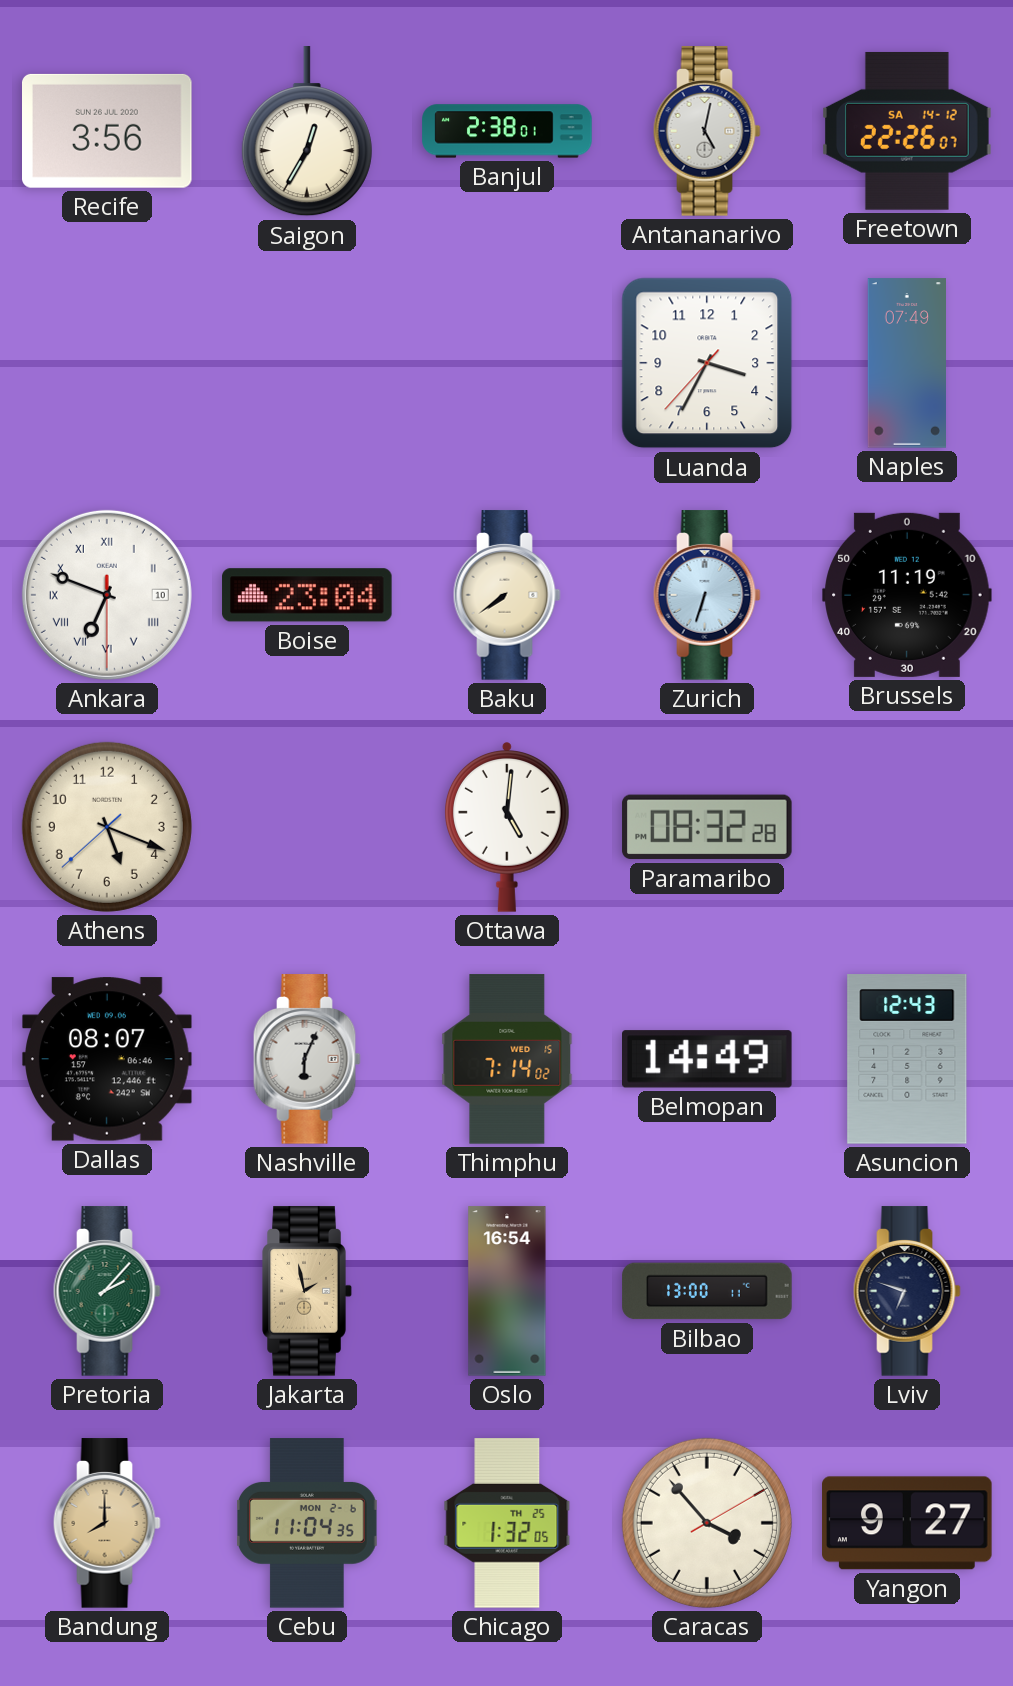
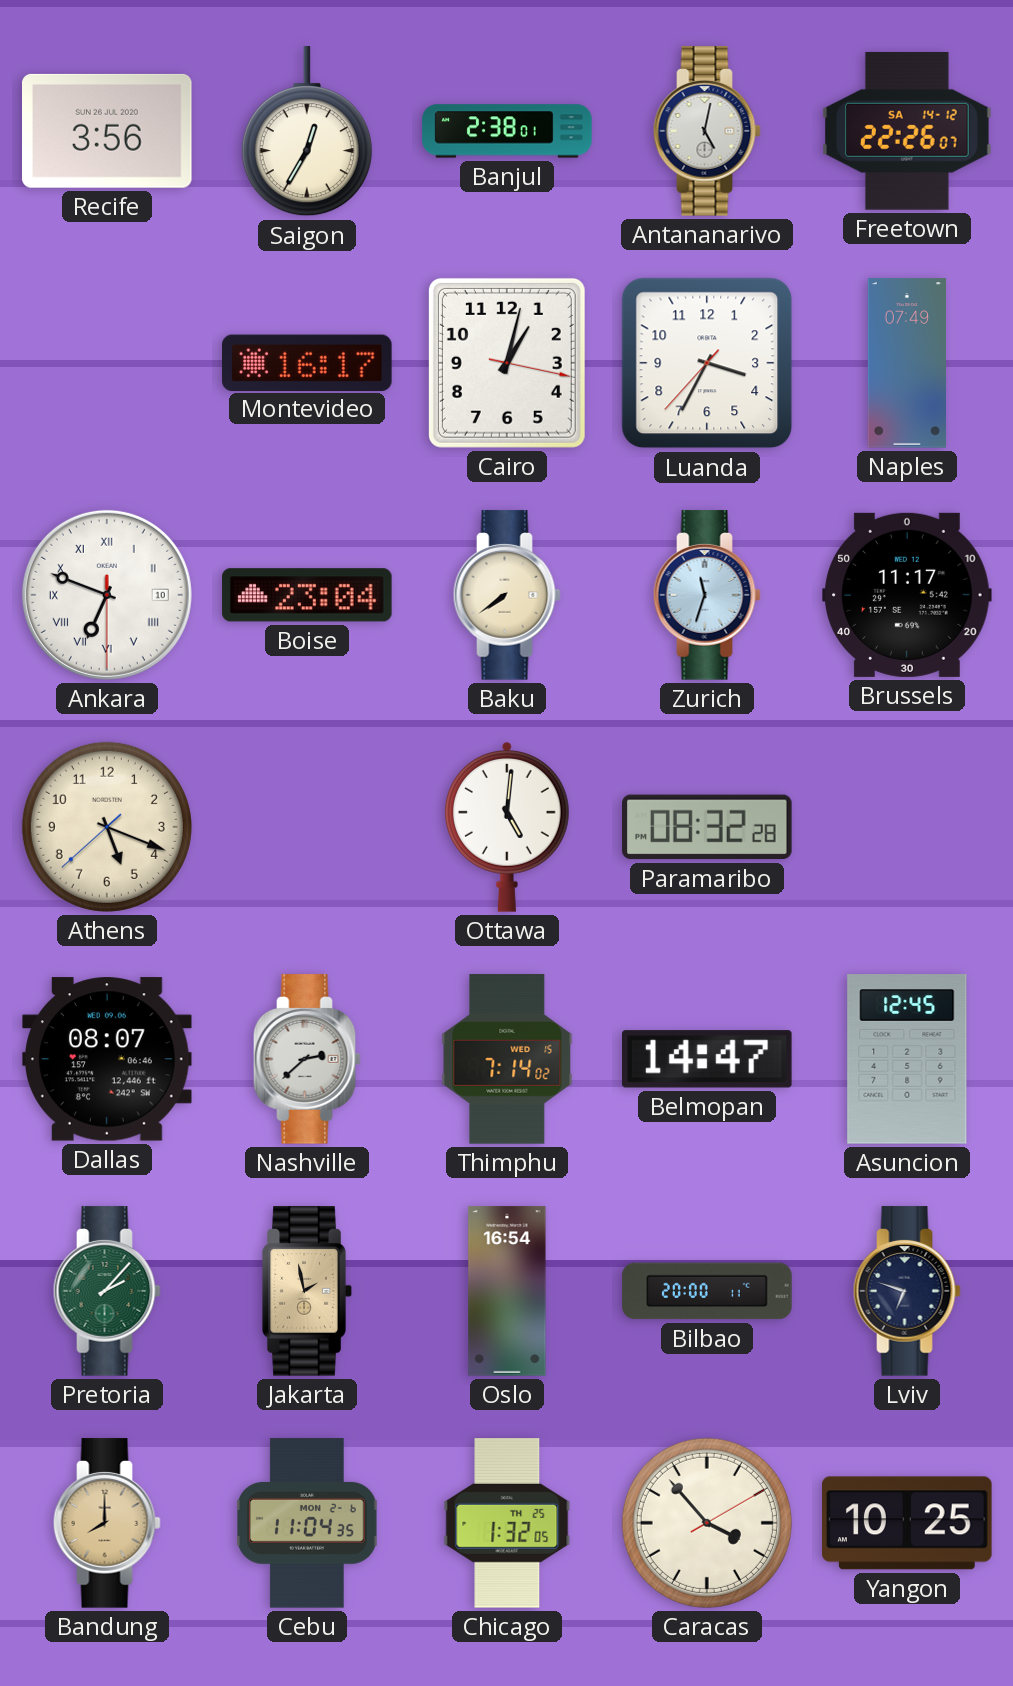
Montevideo: none -> 16:17
Cairo: none -> 1:02
Zurich: 6:33 -> 11:33
Brussels: 11:19 -> 11:17
Nashville: 6:04 -> 2:38
Belmopan: 14:49 -> 14:47
Asuncion: 12:43 -> 12:45
Bilbao: 13:00 -> 20:00
Yangon: 9:27 -> 10:25
